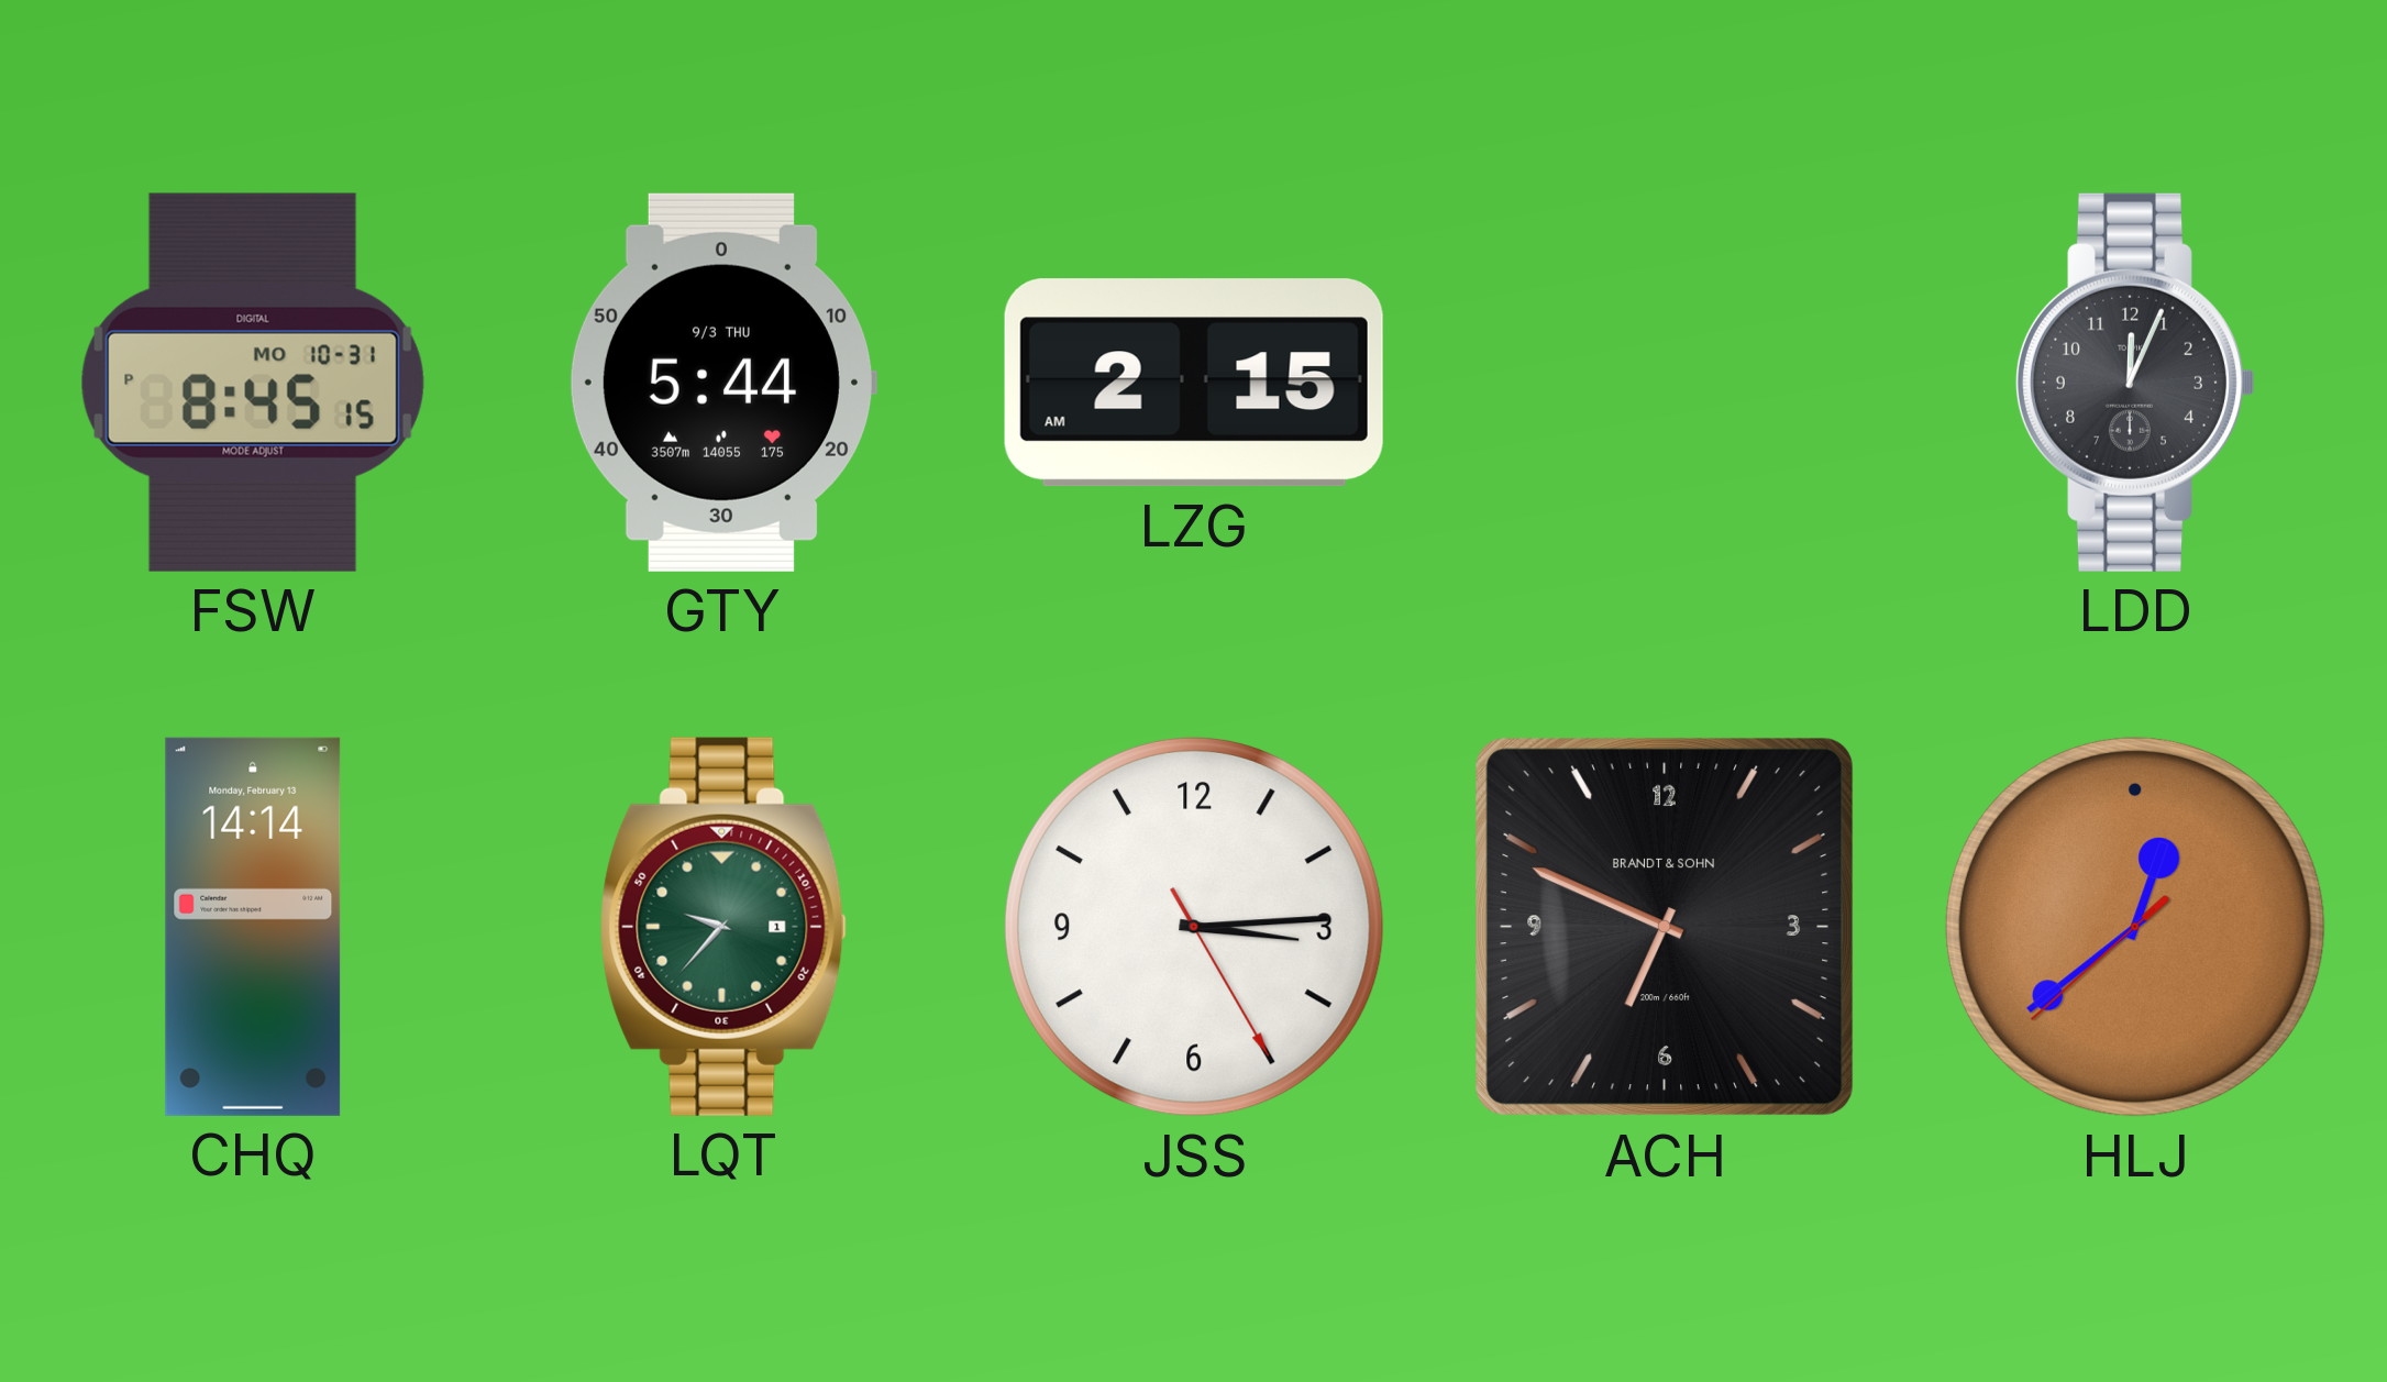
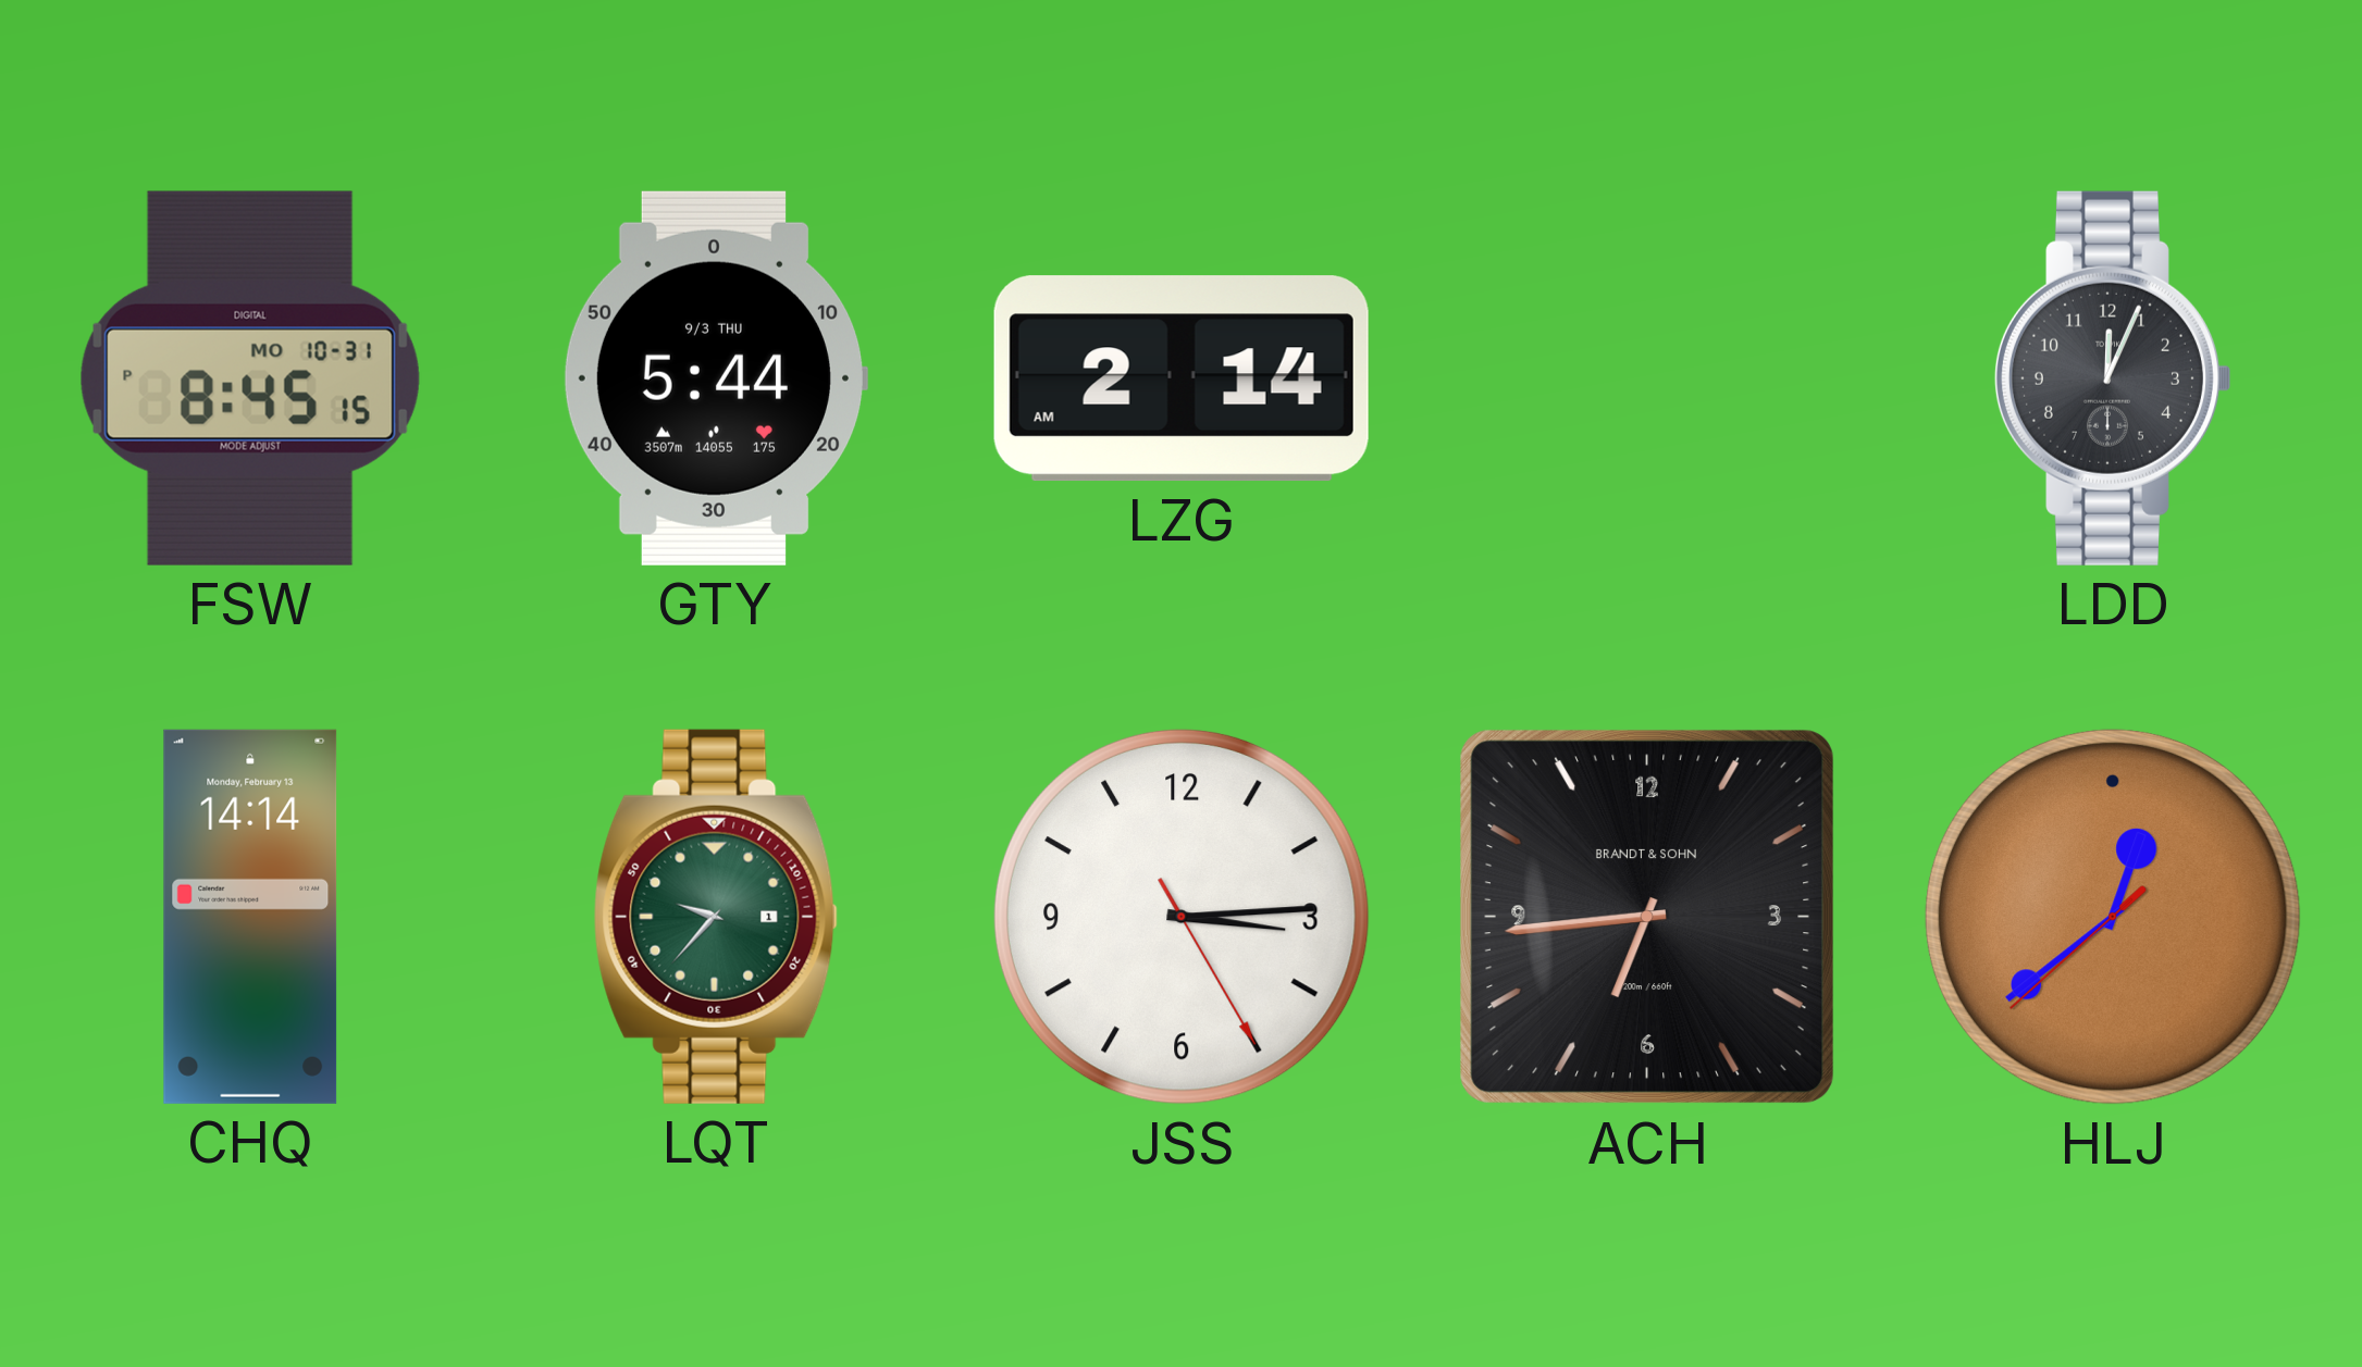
LZG: 2:15 -> 2:14
ACH: 6:49 -> 6:44
